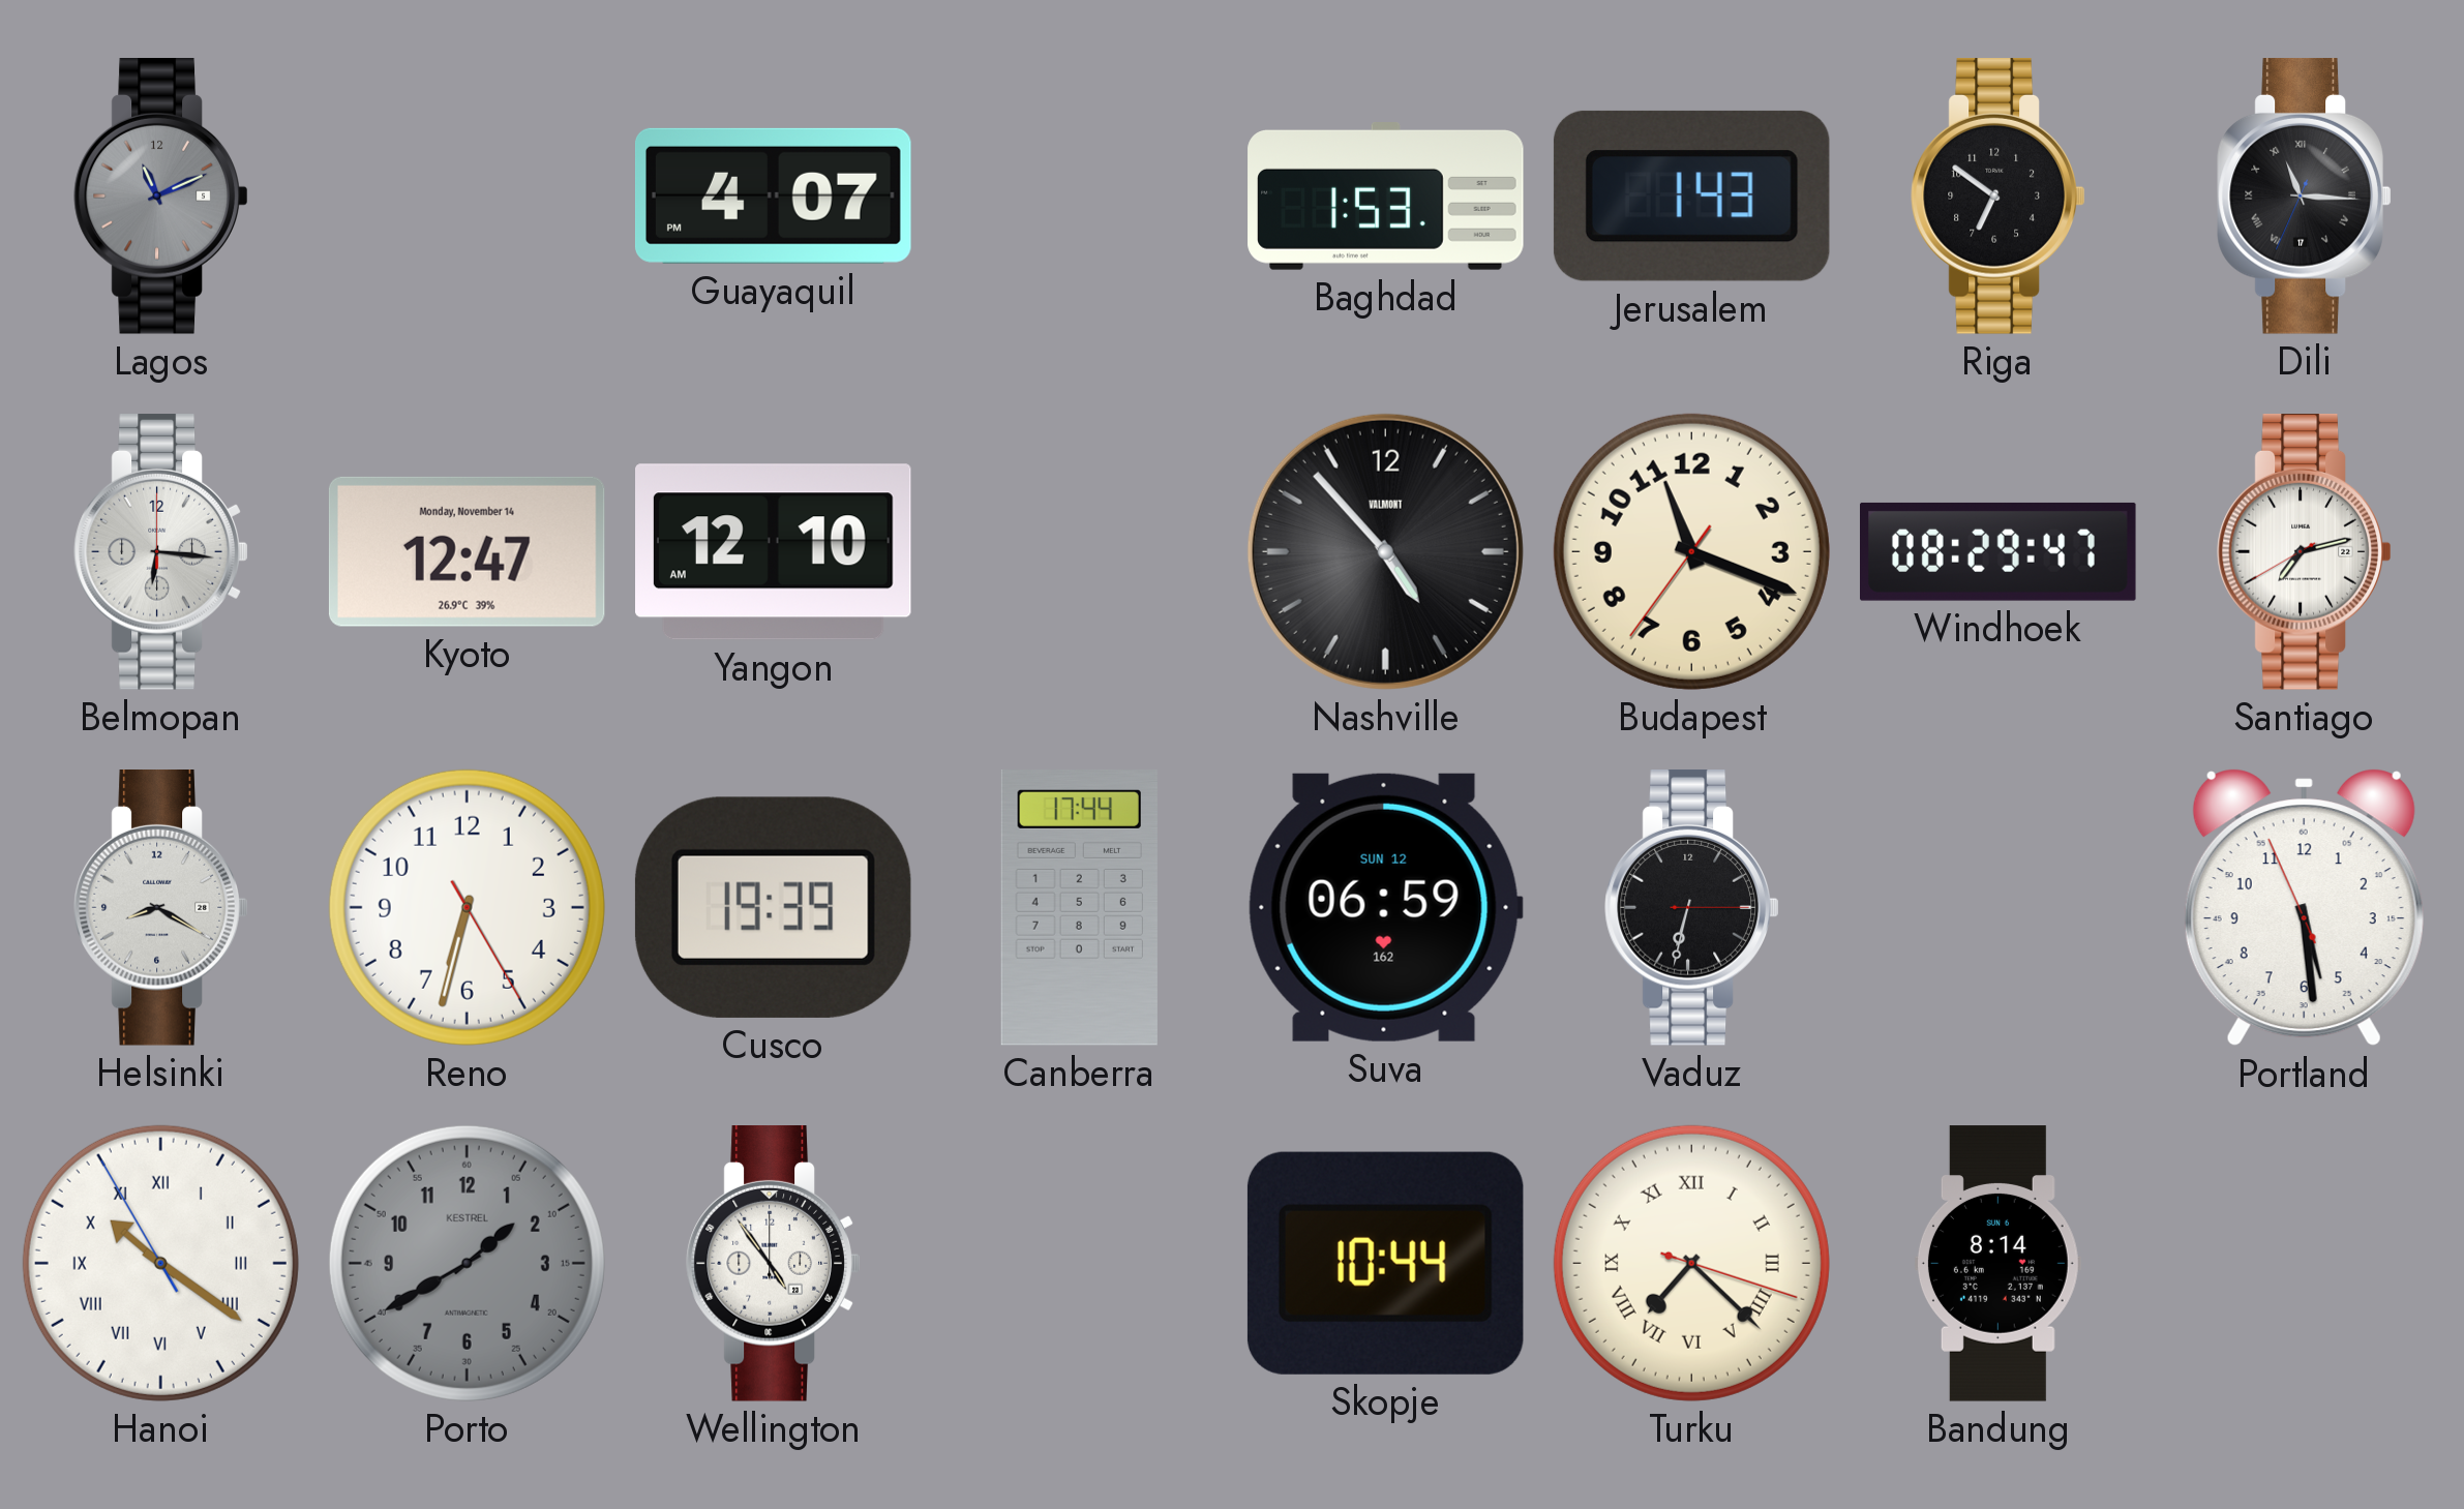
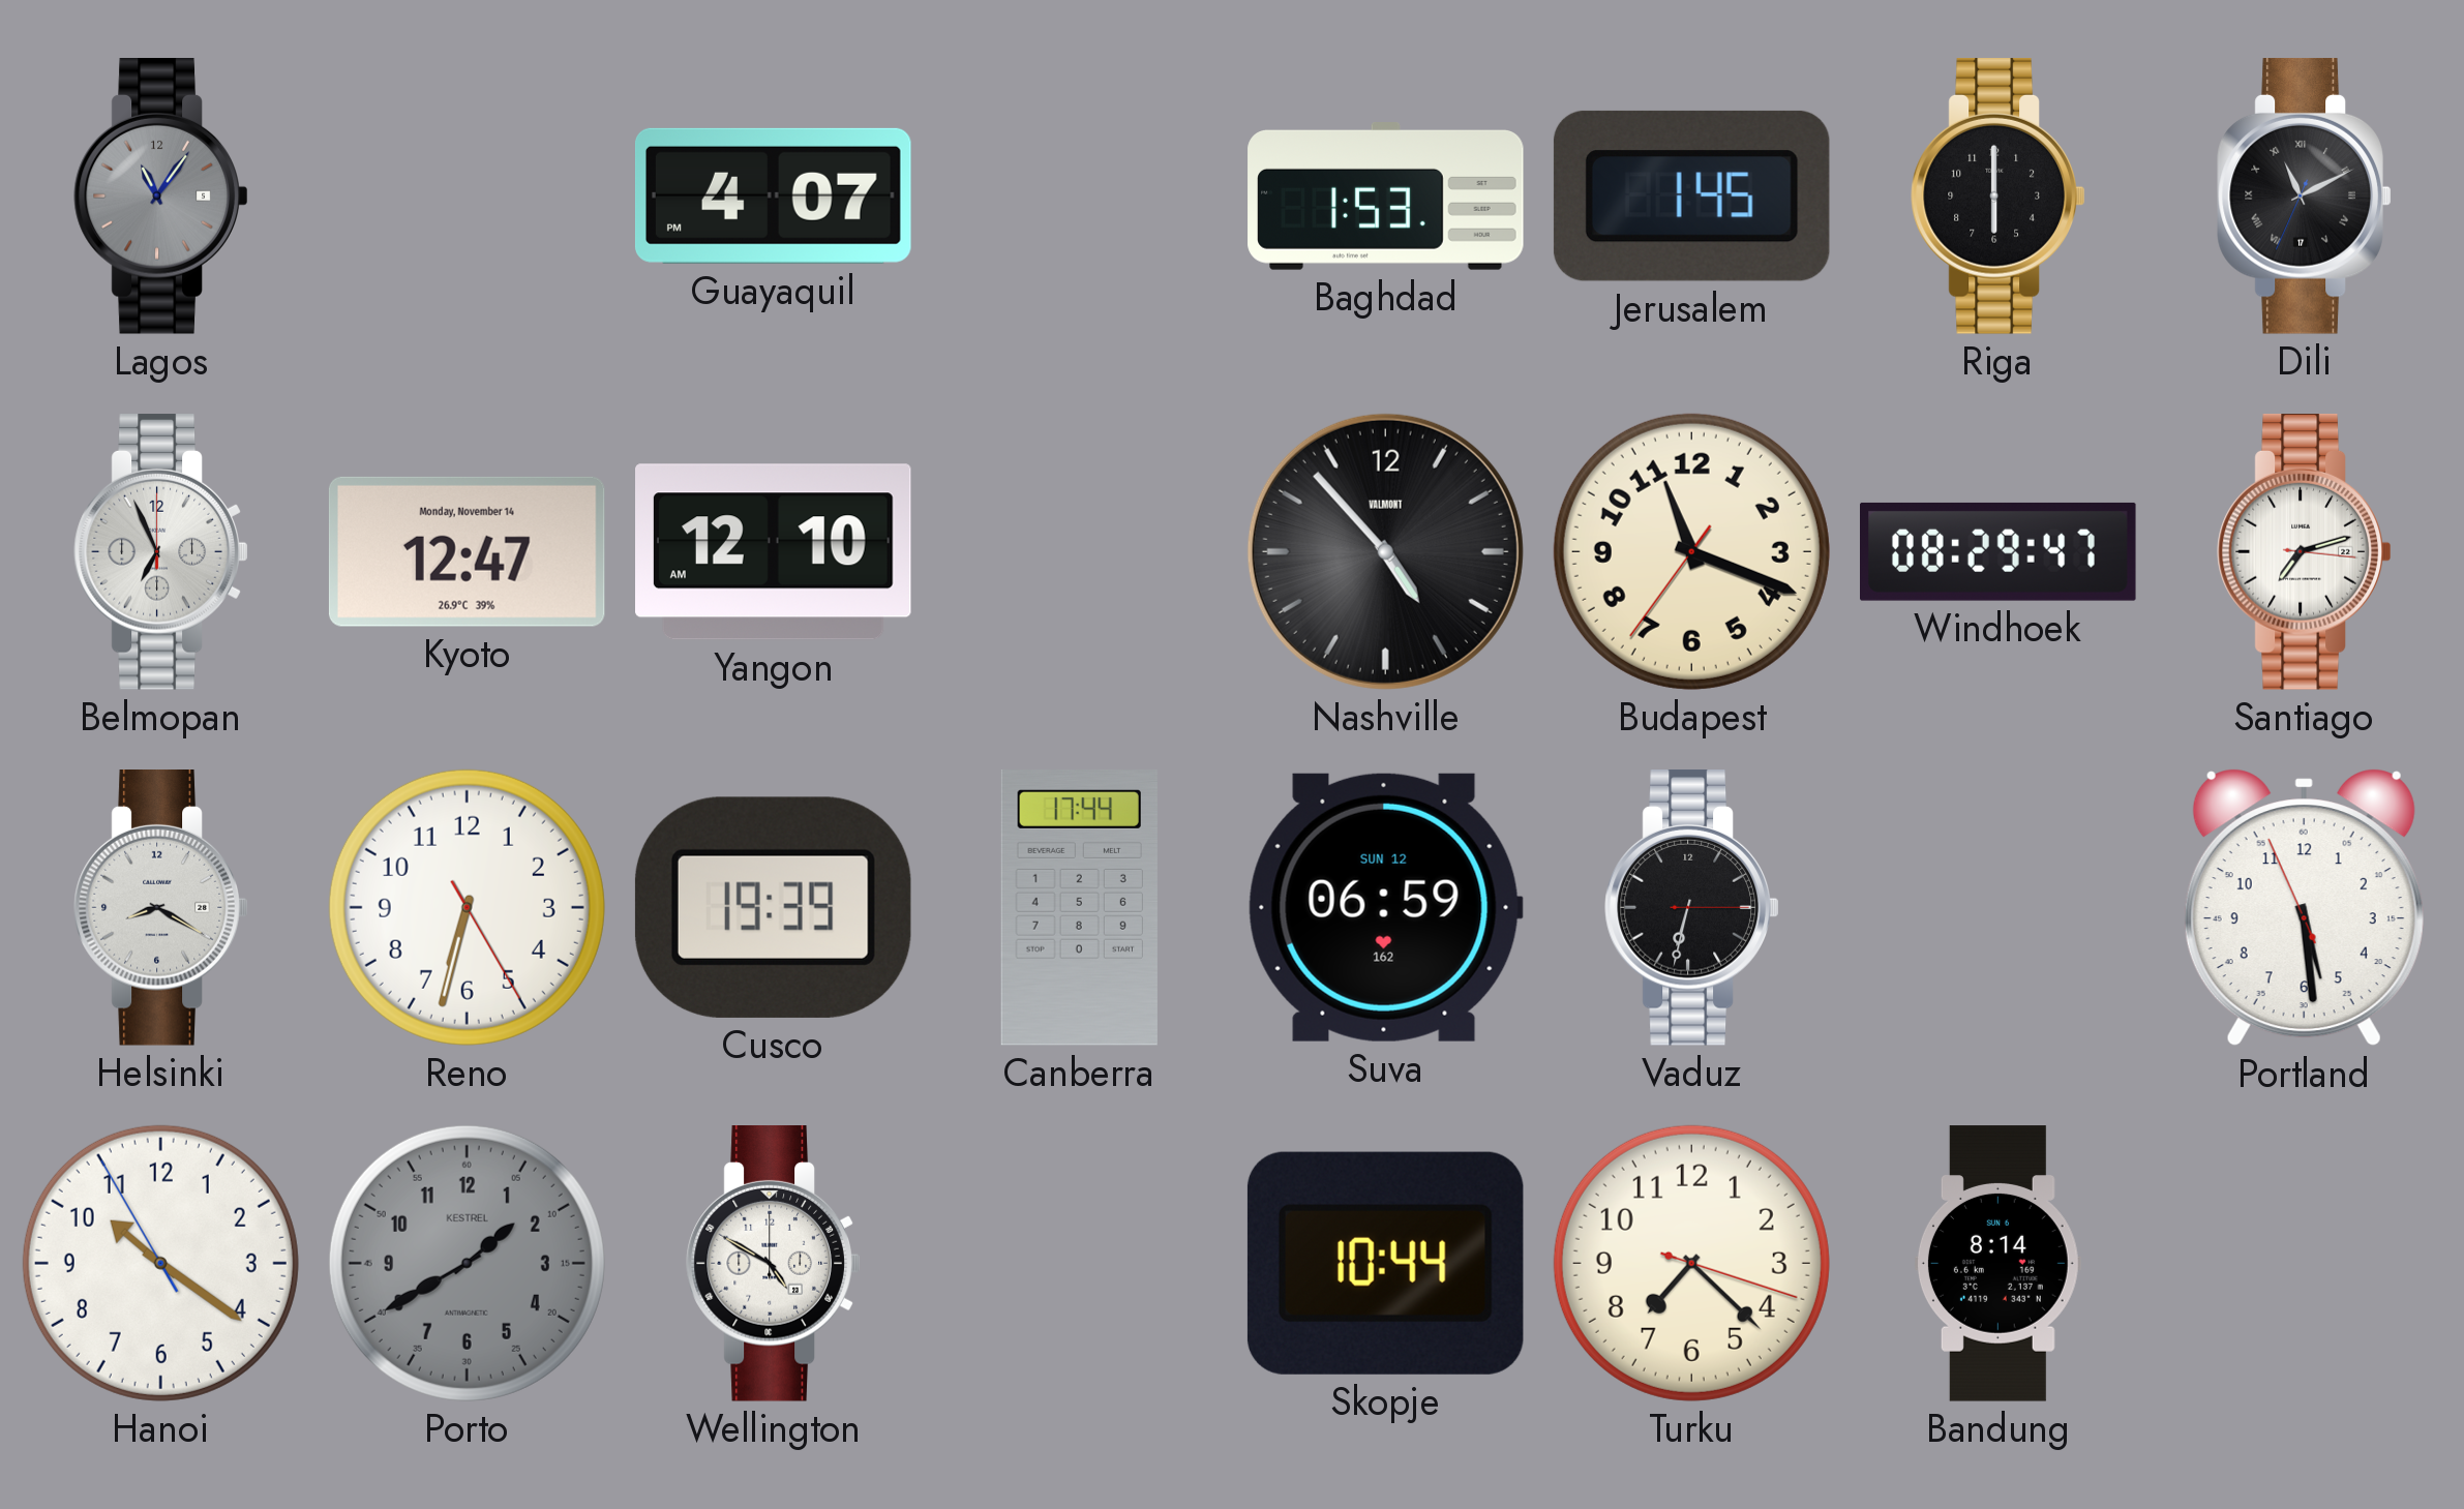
Lagos: 11:11 -> 11:06
Jerusalem: 1:43 -> 1:45
Riga: 6:51 -> 6:00
Dili: 11:15 -> 11:10
Belmopan: 6:16 -> 6:56
Santiago: 7:12:40 -> 7:12:16
Hanoi numerals: Roman -> Arabic
Wellington: 4:54 -> 4:50
Turku numerals: Roman -> Arabic
